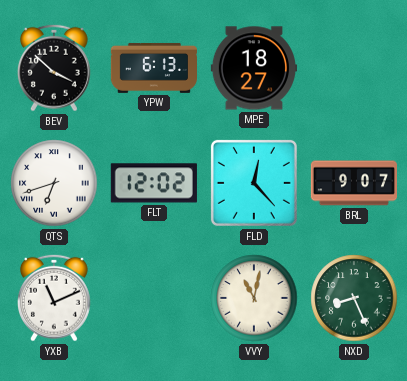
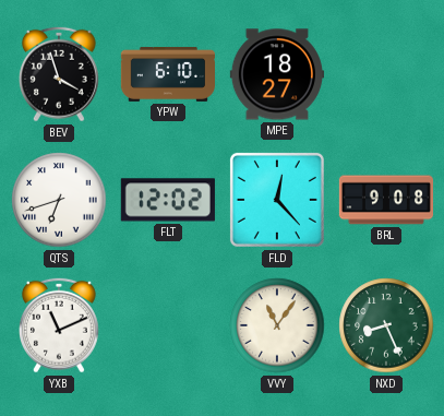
BEV: 3:52 -> 3:57
YPW: 6:13 -> 6:10
BRL: 9:07 -> 9:08
VVY: 11:02 -> 11:06
